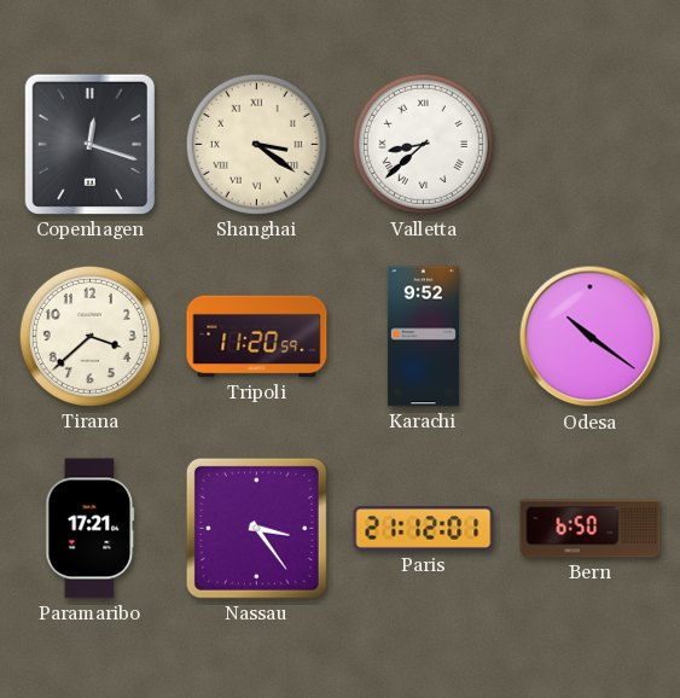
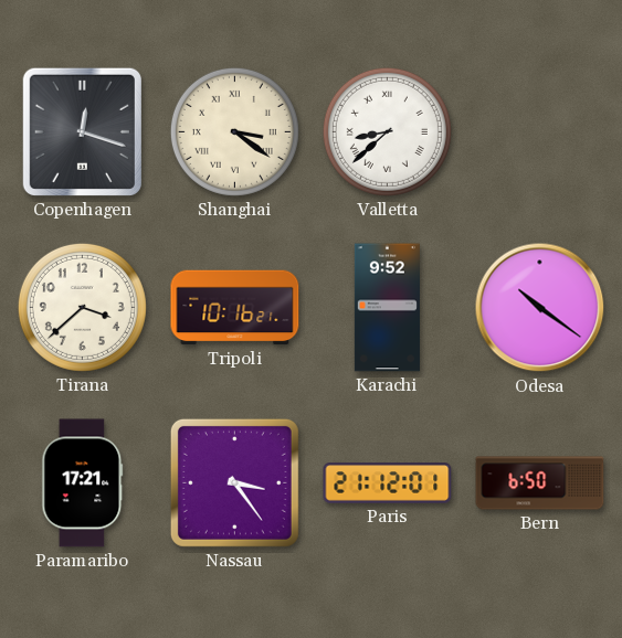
Tripoli: 11:20 -> 10:16
